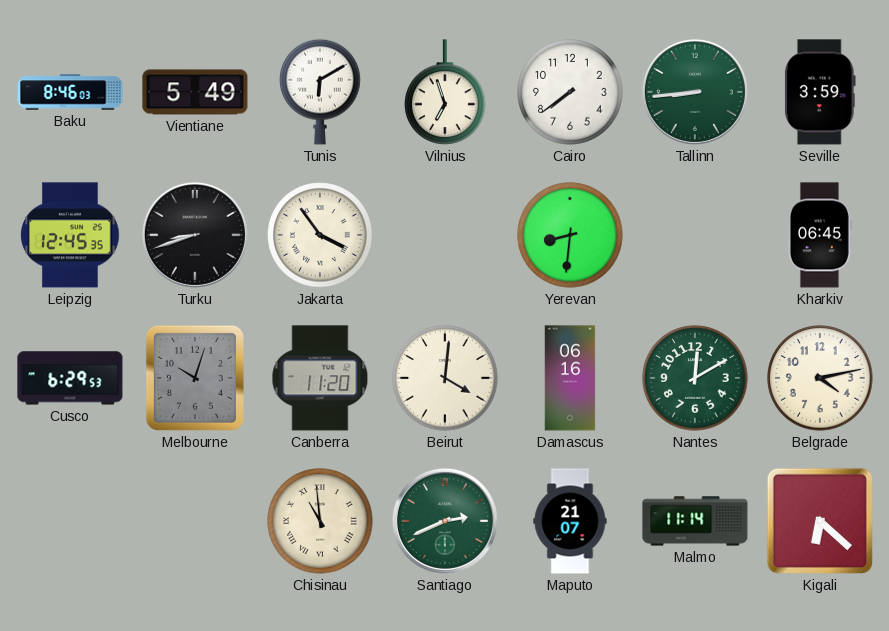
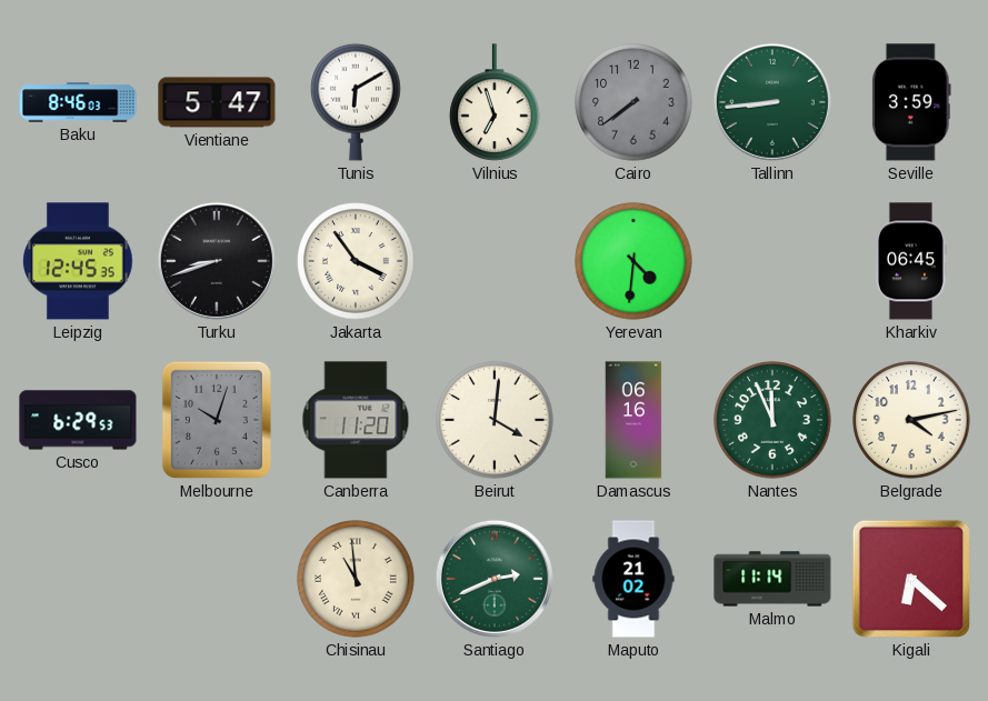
Vientiane: 5:49 -> 5:47
Cairo dial: white -> grey
Yerevan: 8:31 -> 4:31
Nantes: 12:10 -> 11:56
Maputo: 21:07 -> 21:02
